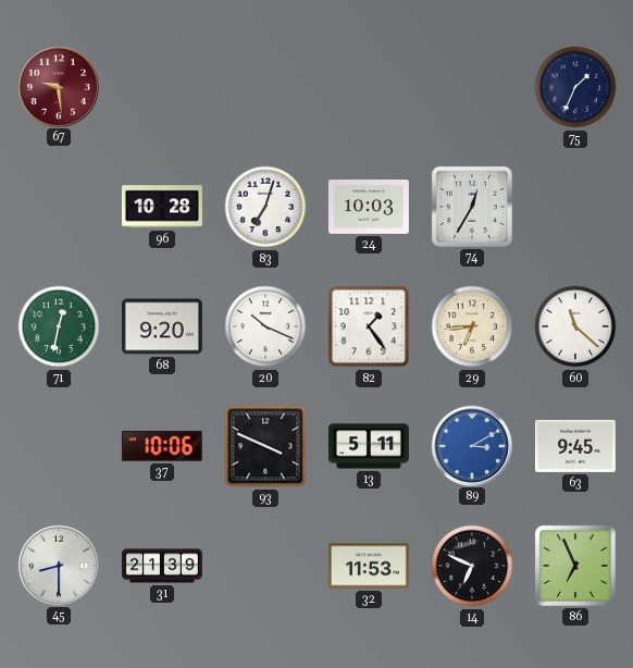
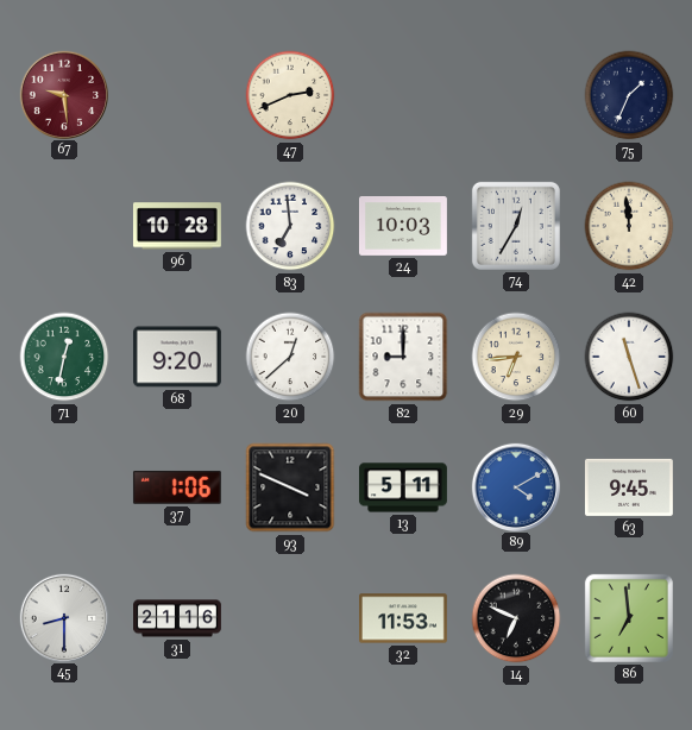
47: none -> 2:41
83: 7:03 -> 6:59
42: none -> 11:59
20: 10:19 -> 12:38
82: 1:24 -> 9:00
60: 11:22 -> 11:27
37: 10:06 -> 1:06
89: 3:10 -> 4:10
31: 21:39 -> 21:16
86: 6:56 -> 6:59
